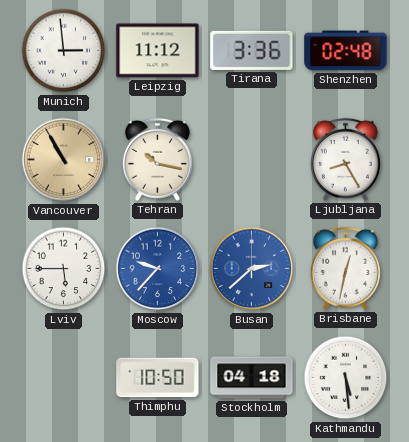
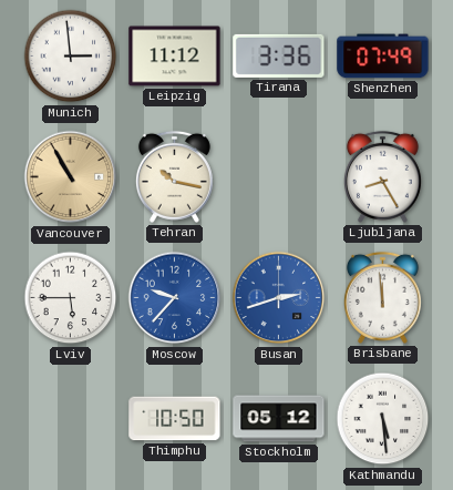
Shenzhen: 02:48 -> 07:49
Busan: 2:38 -> 2:42
Brisbane: 12:32 -> 11:59
Stockholm: 04:18 -> 05:12
